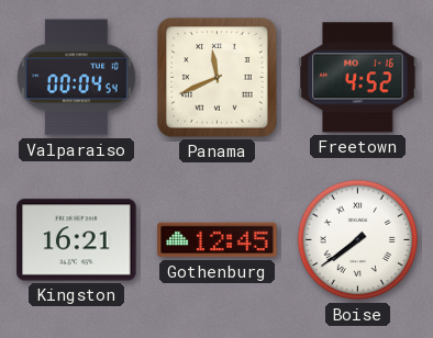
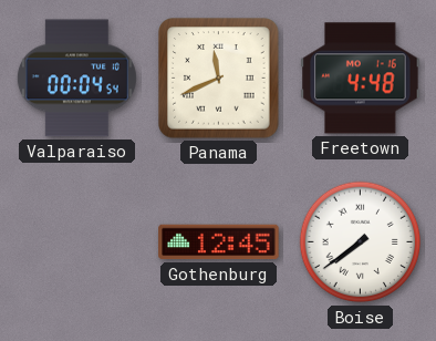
Freetown: 4:52 -> 4:48
Kingston: 16:21 -> none
